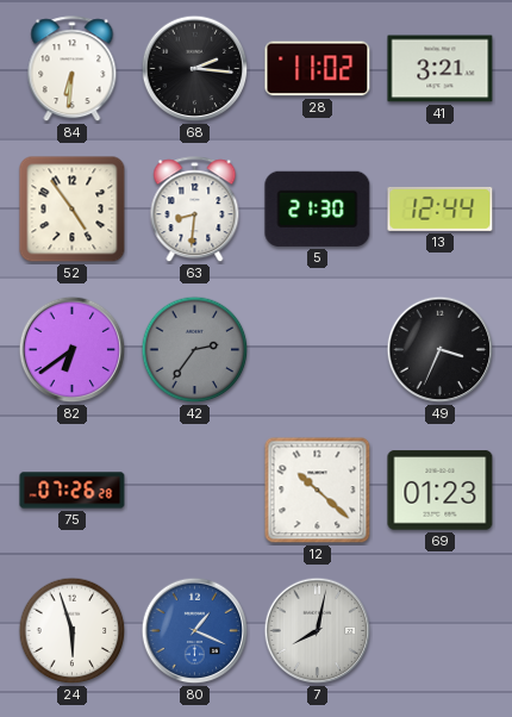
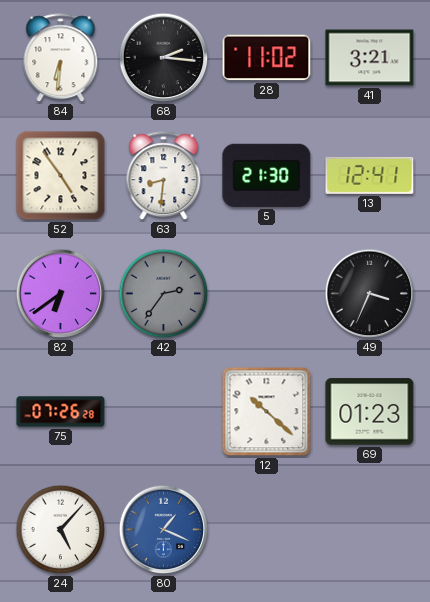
13: 12:44 -> 12:41
24: 5:57 -> 5:07
7: 8:02 -> none
